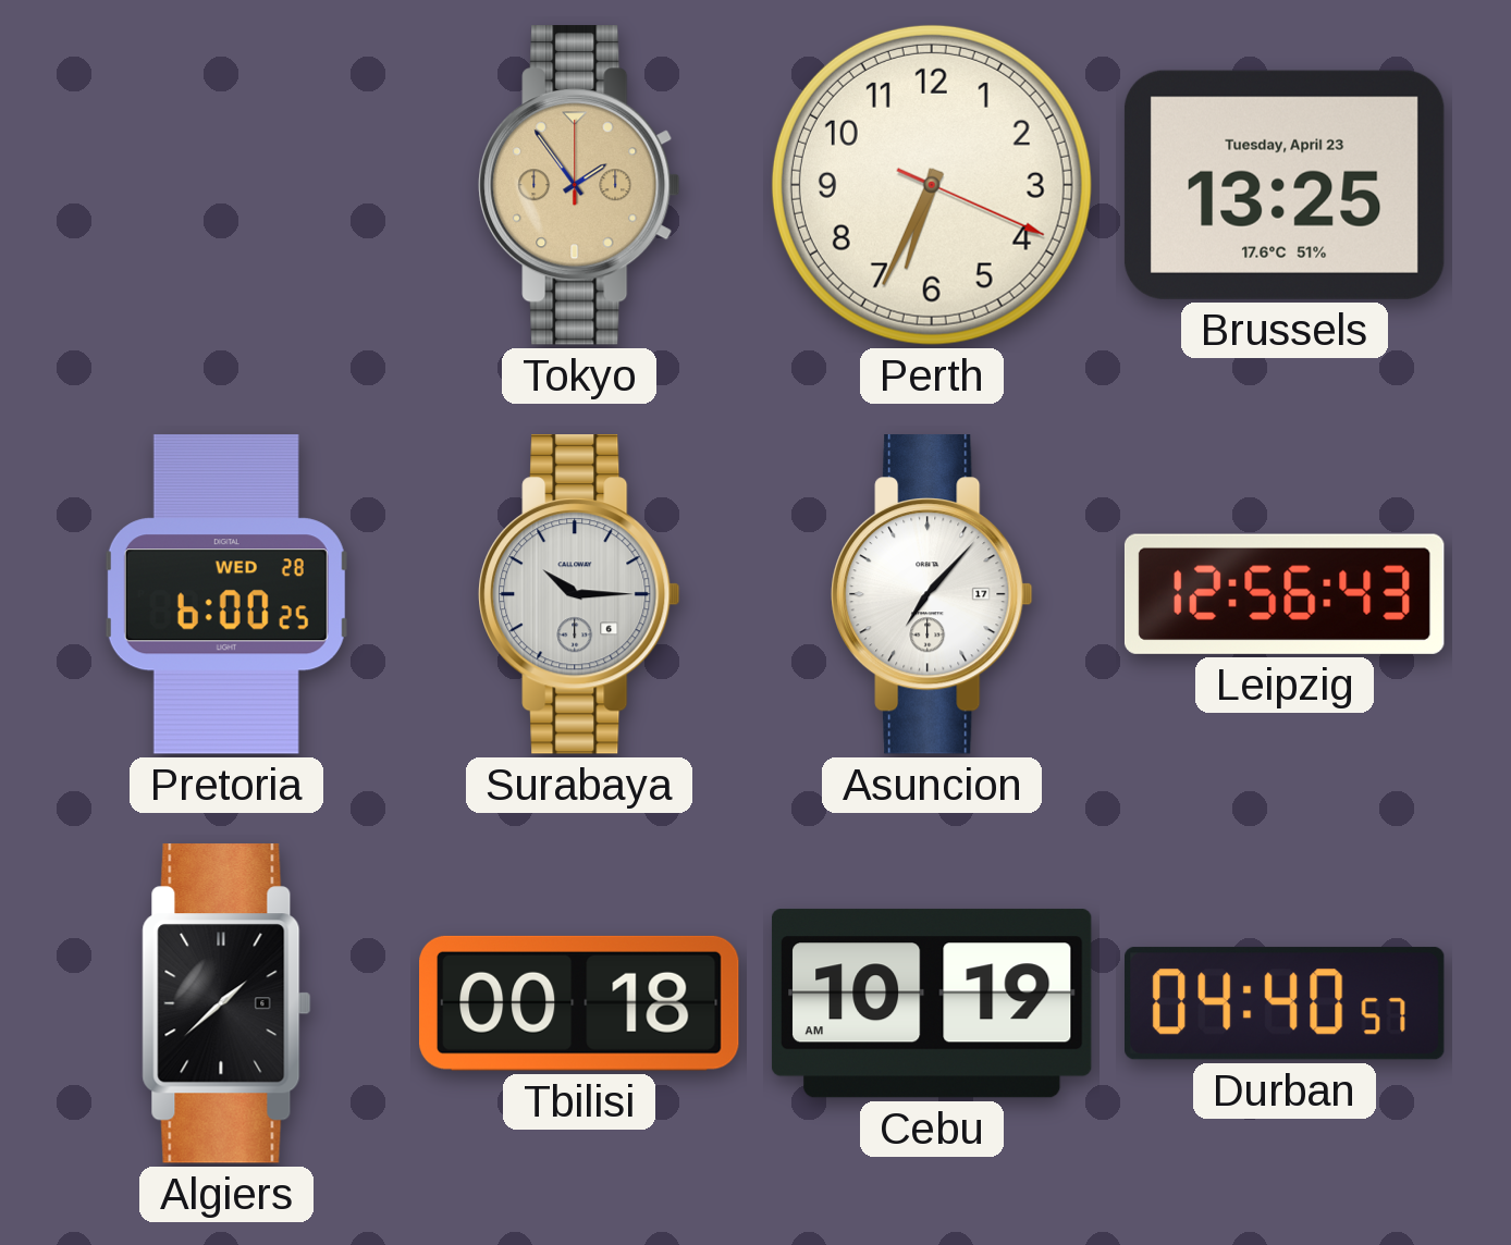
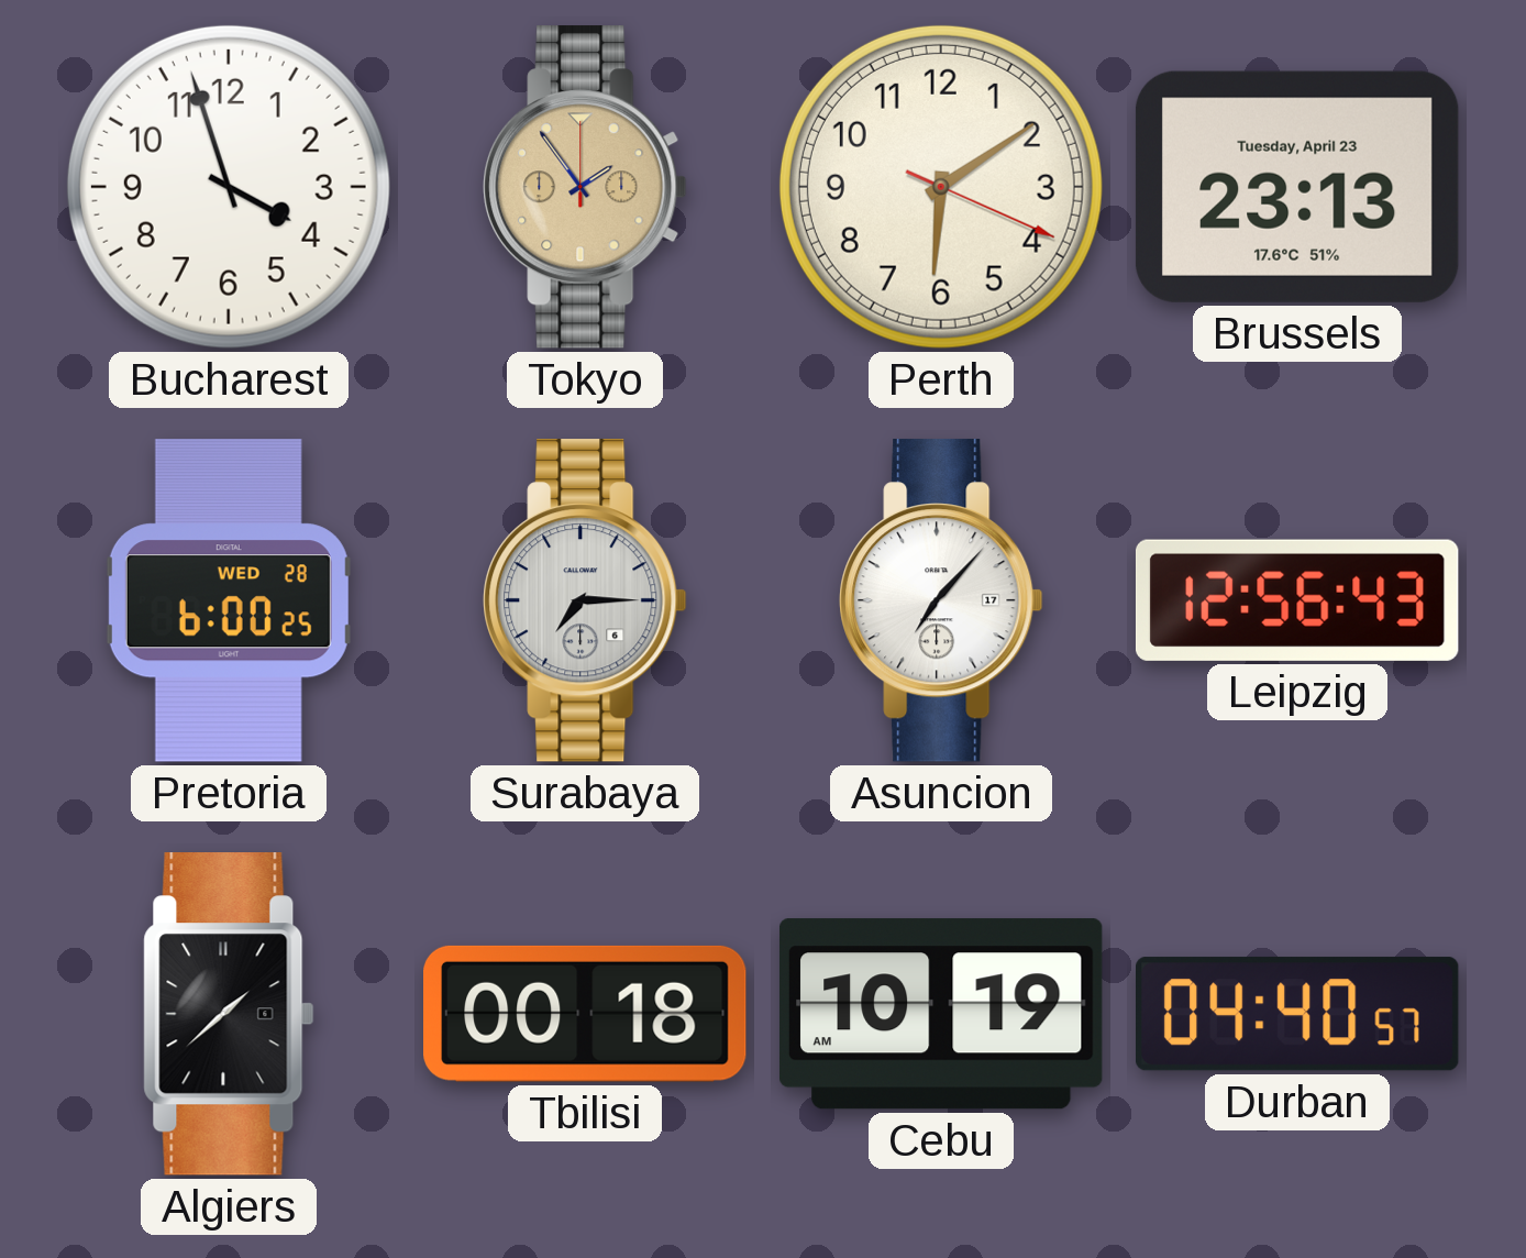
Bucharest: none -> 3:57
Perth: 6:34 -> 6:09
Brussels: 13:25 -> 23:13
Surabaya: 10:15 -> 7:15
